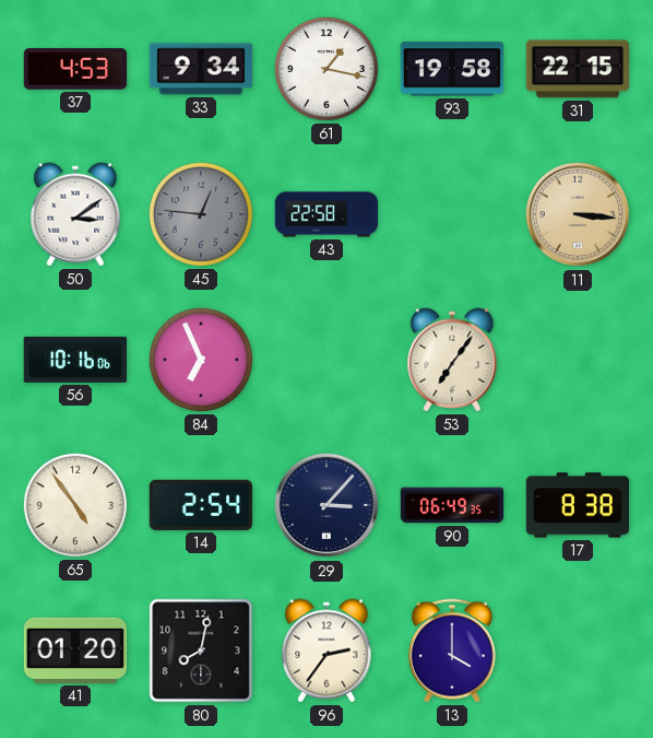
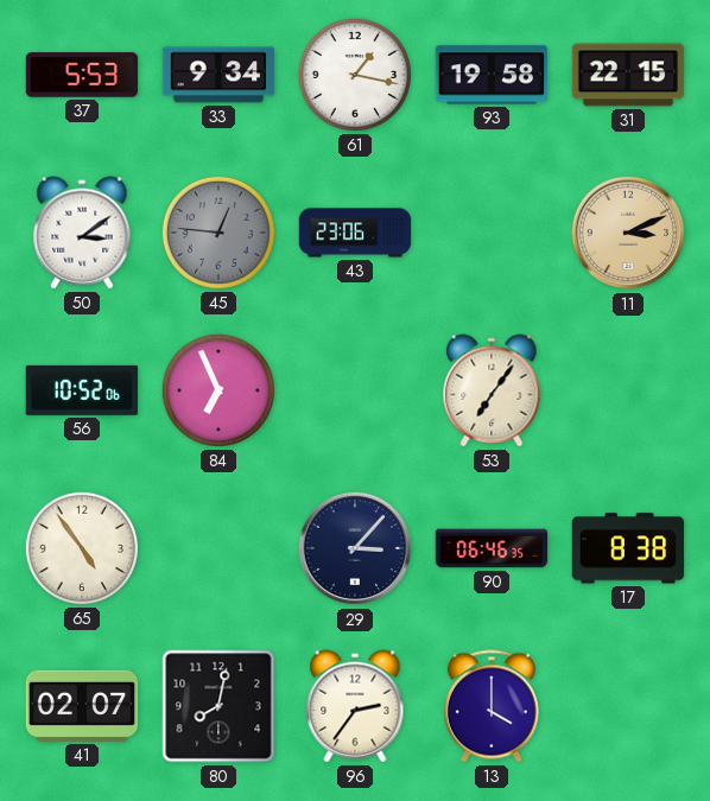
37: 4:53 -> 5:53
43: 22:58 -> 23:06
11: 3:16 -> 3:11
56: 10:16 -> 10:52
14: 2:54 -> none
90: 06:49 -> 06:46
41: 01:20 -> 02:07
